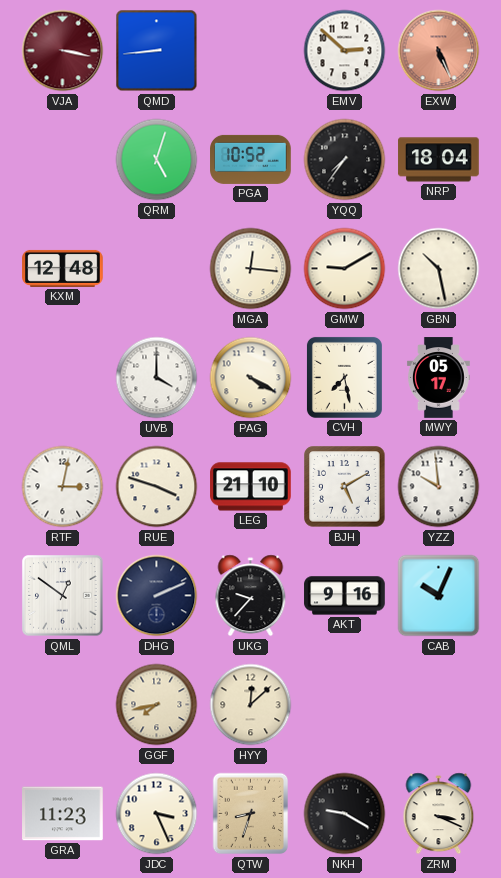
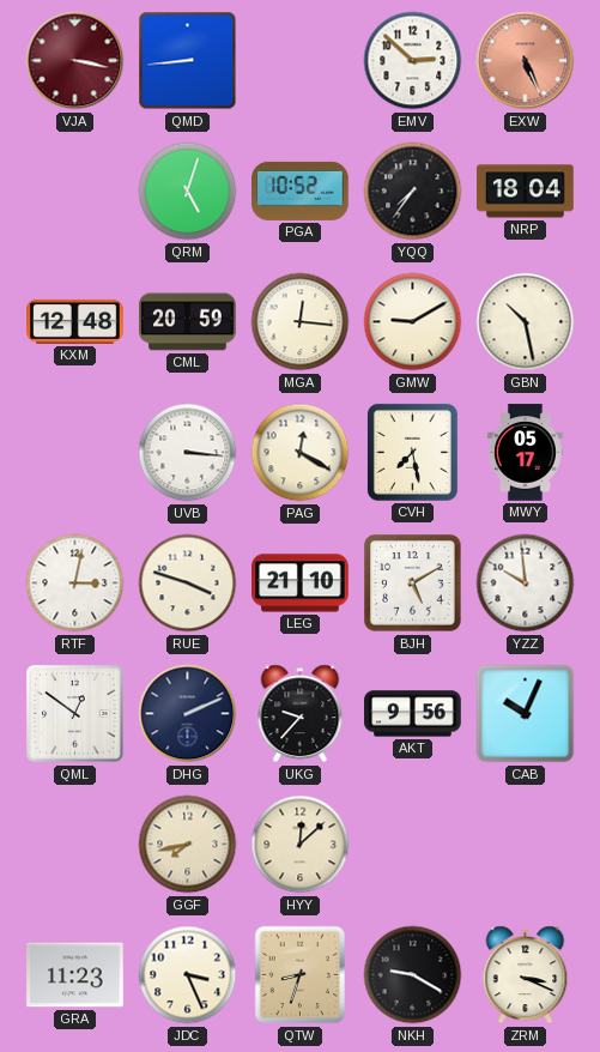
CML: none -> 20:59
UVB: 4:00 -> 3:16
PAG: 4:20 -> 12:20
AKT: 9:16 -> 9:56
